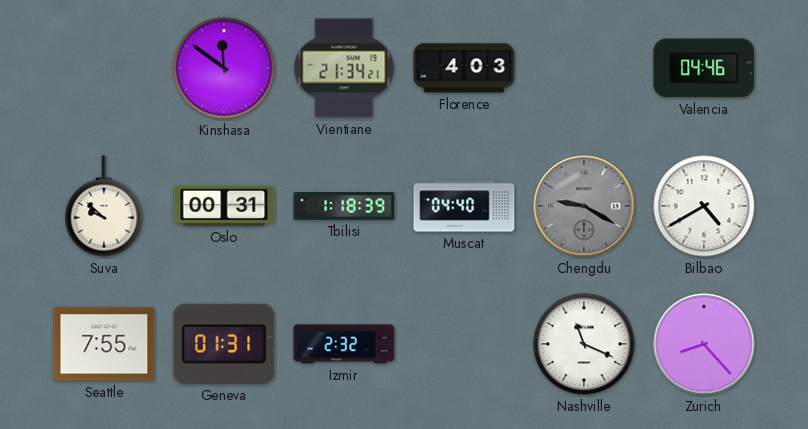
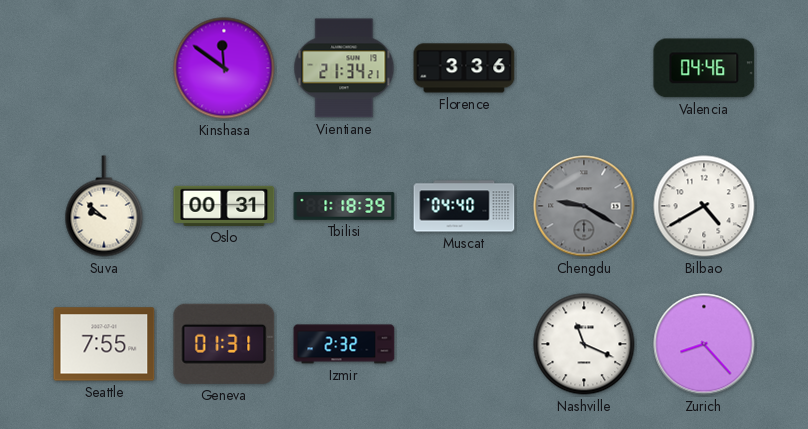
Florence: 4:03 -> 3:36
